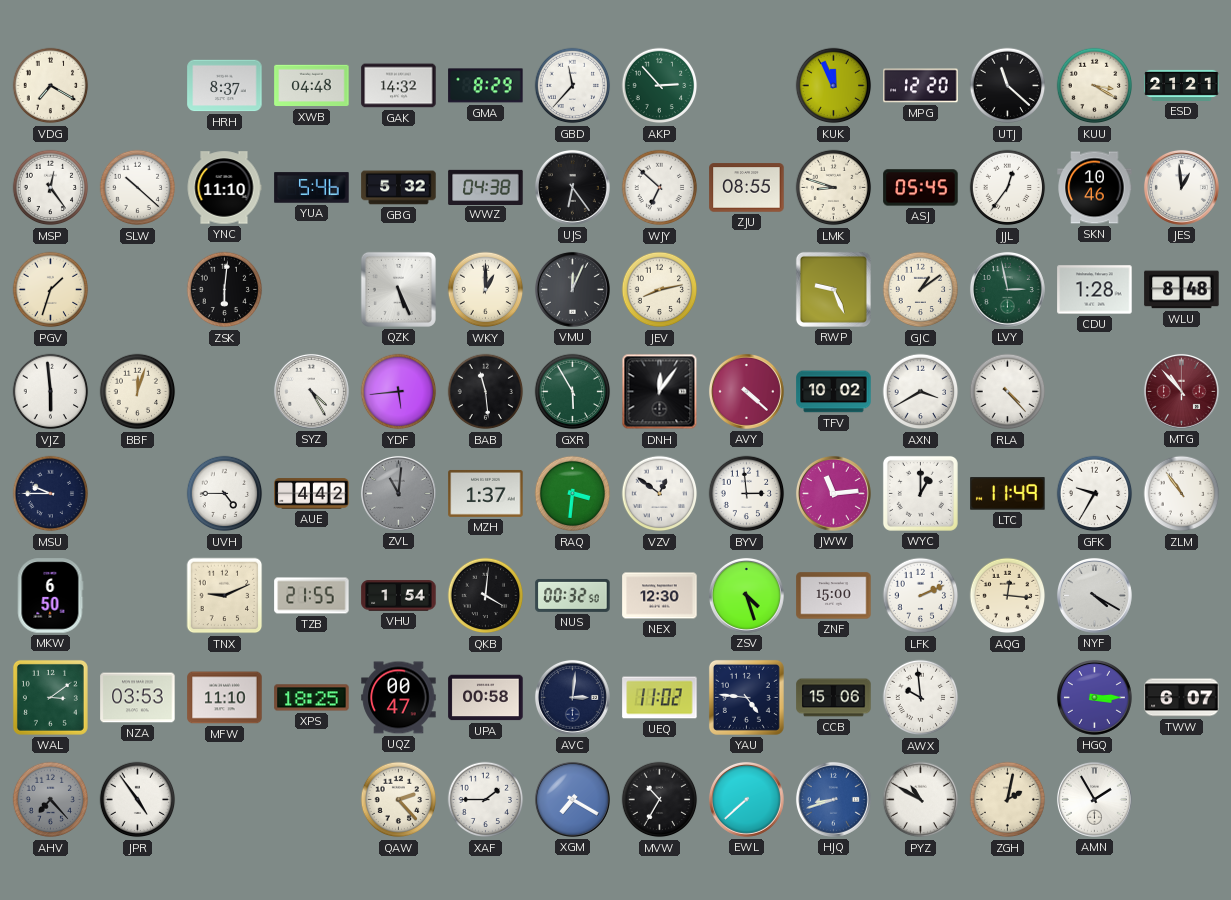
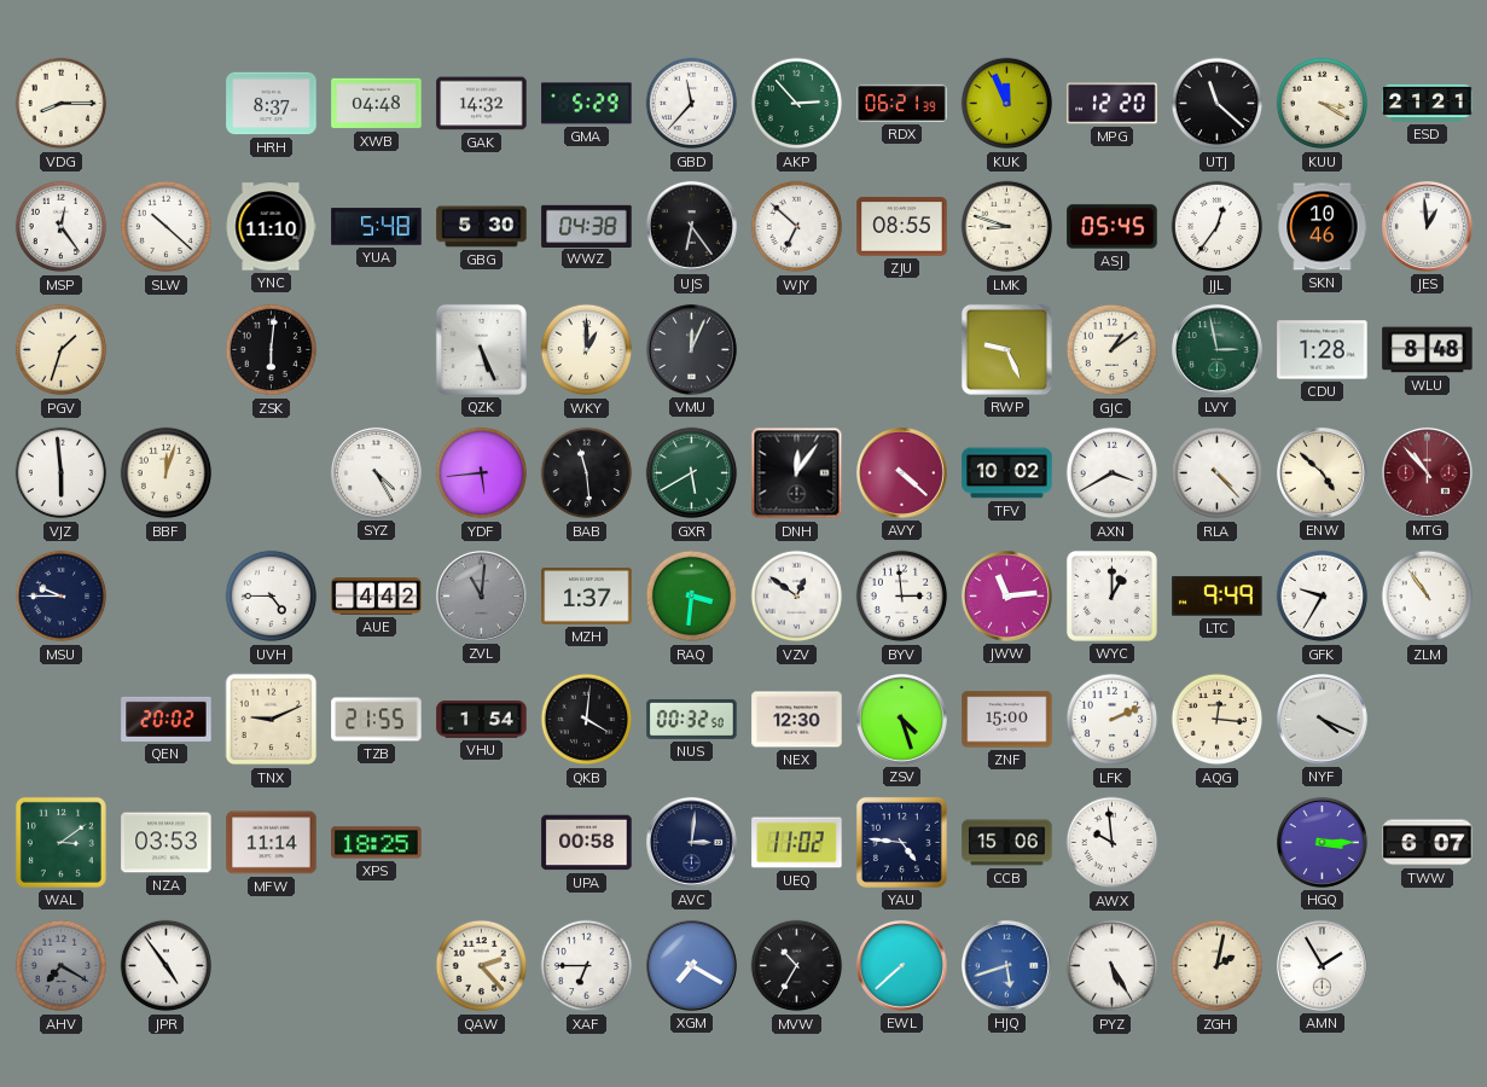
VDG: 7:20 -> 8:15
GMA: 8:29 -> 5:29
RDX: none -> 06:21
YUA: 5:46 -> 5:48
GBG: 5:32 -> 5:30
JEV: 8:13 -> none
GXR: 5:55 -> 5:40
ENW: none -> 4:52
LTC: 11:49 -> 9:49
MKW: 6:50 -> none
QEN: none -> 20:02
NYF: 4:20 -> 4:19
MFW: 11:10 -> 11:14
UQZ: 00:47 -> none
AHV: 7:23 -> 7:20
XAF: 1:45 -> 6:45
HJQ: 8:42 -> 5:42
PYZ: 10:50 -> 5:25
